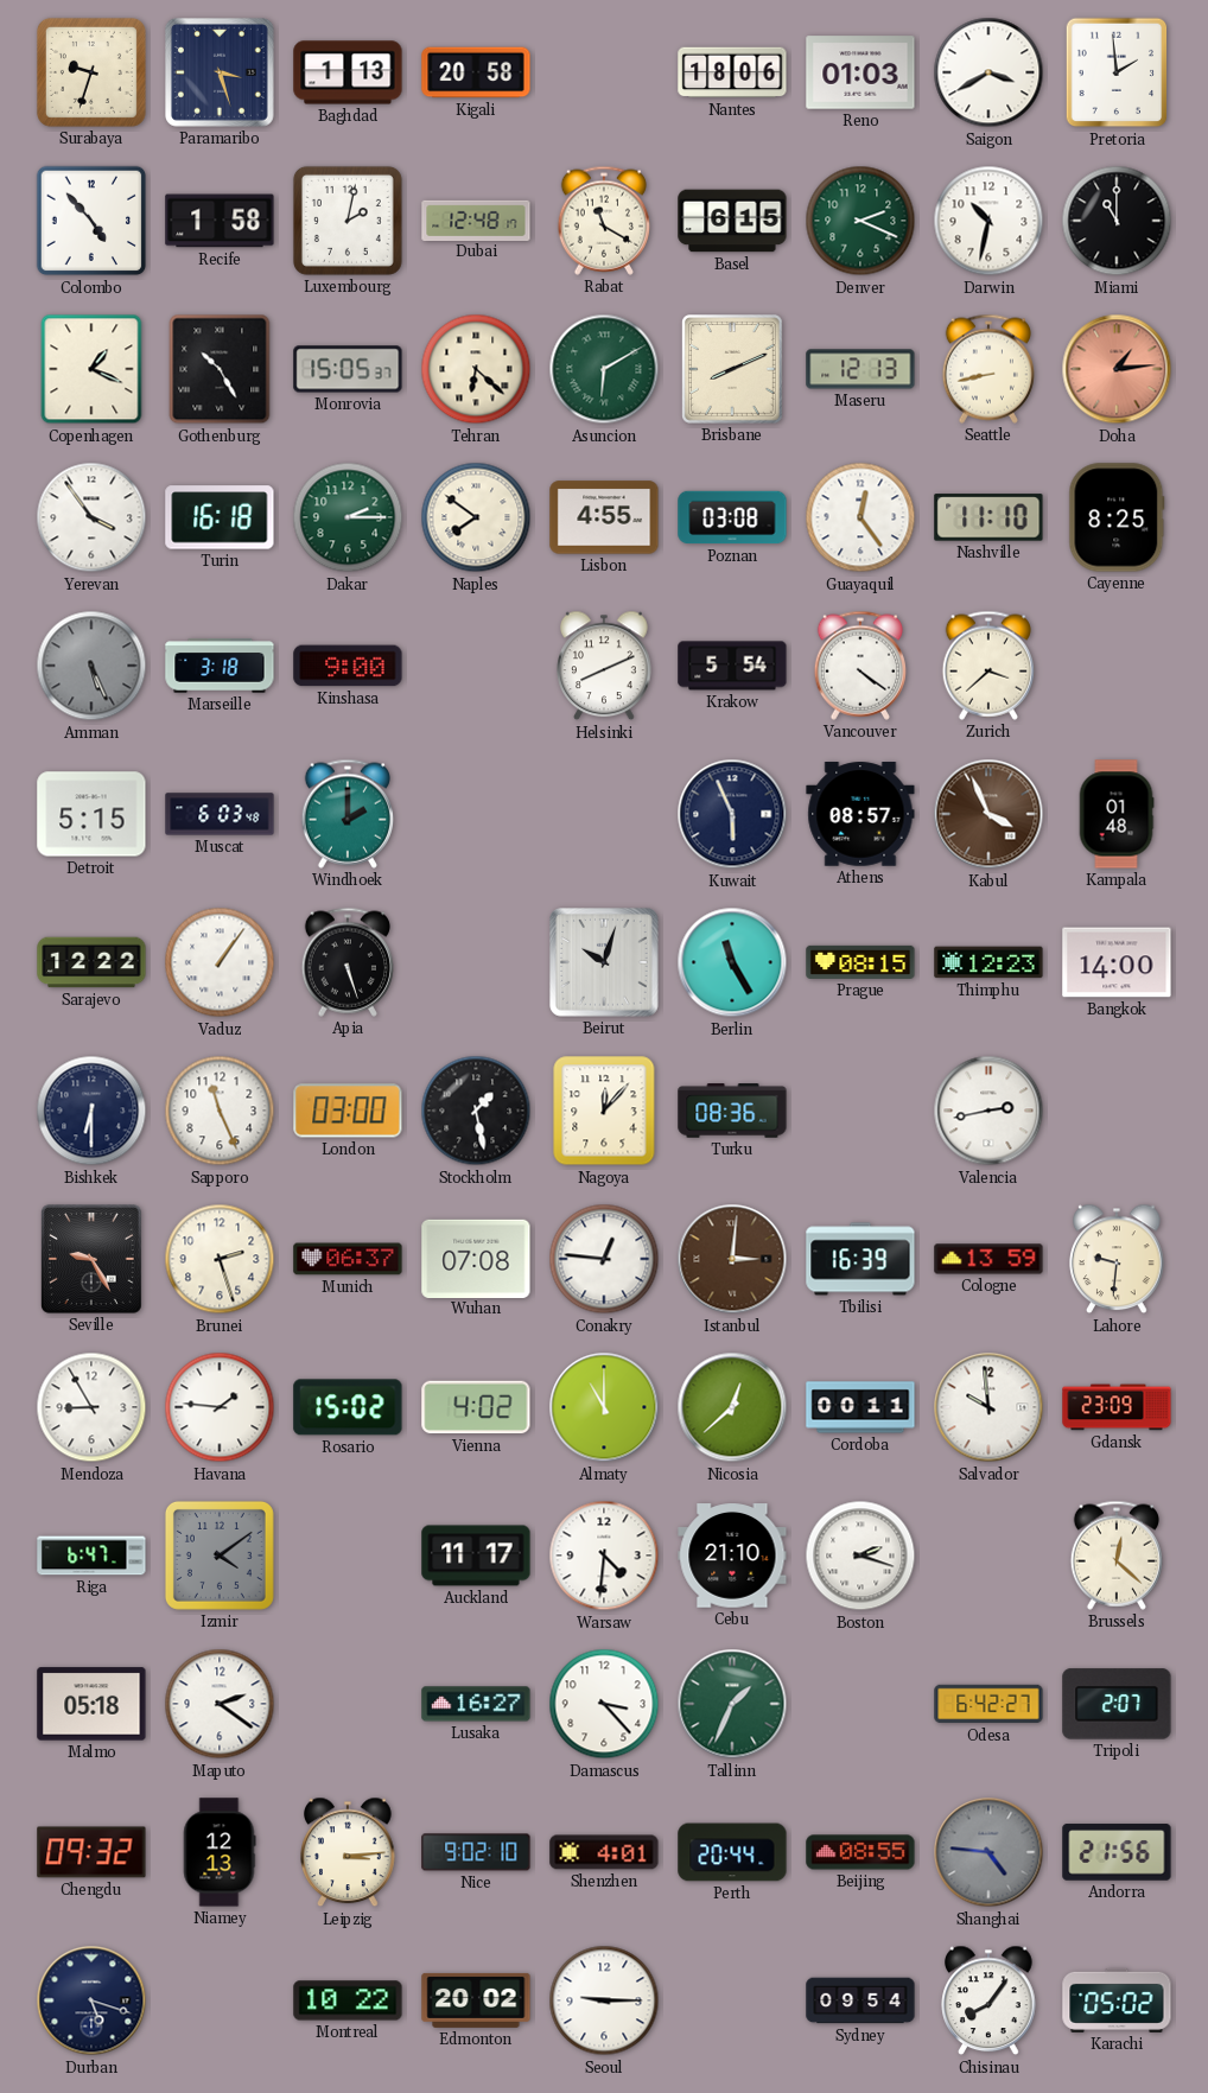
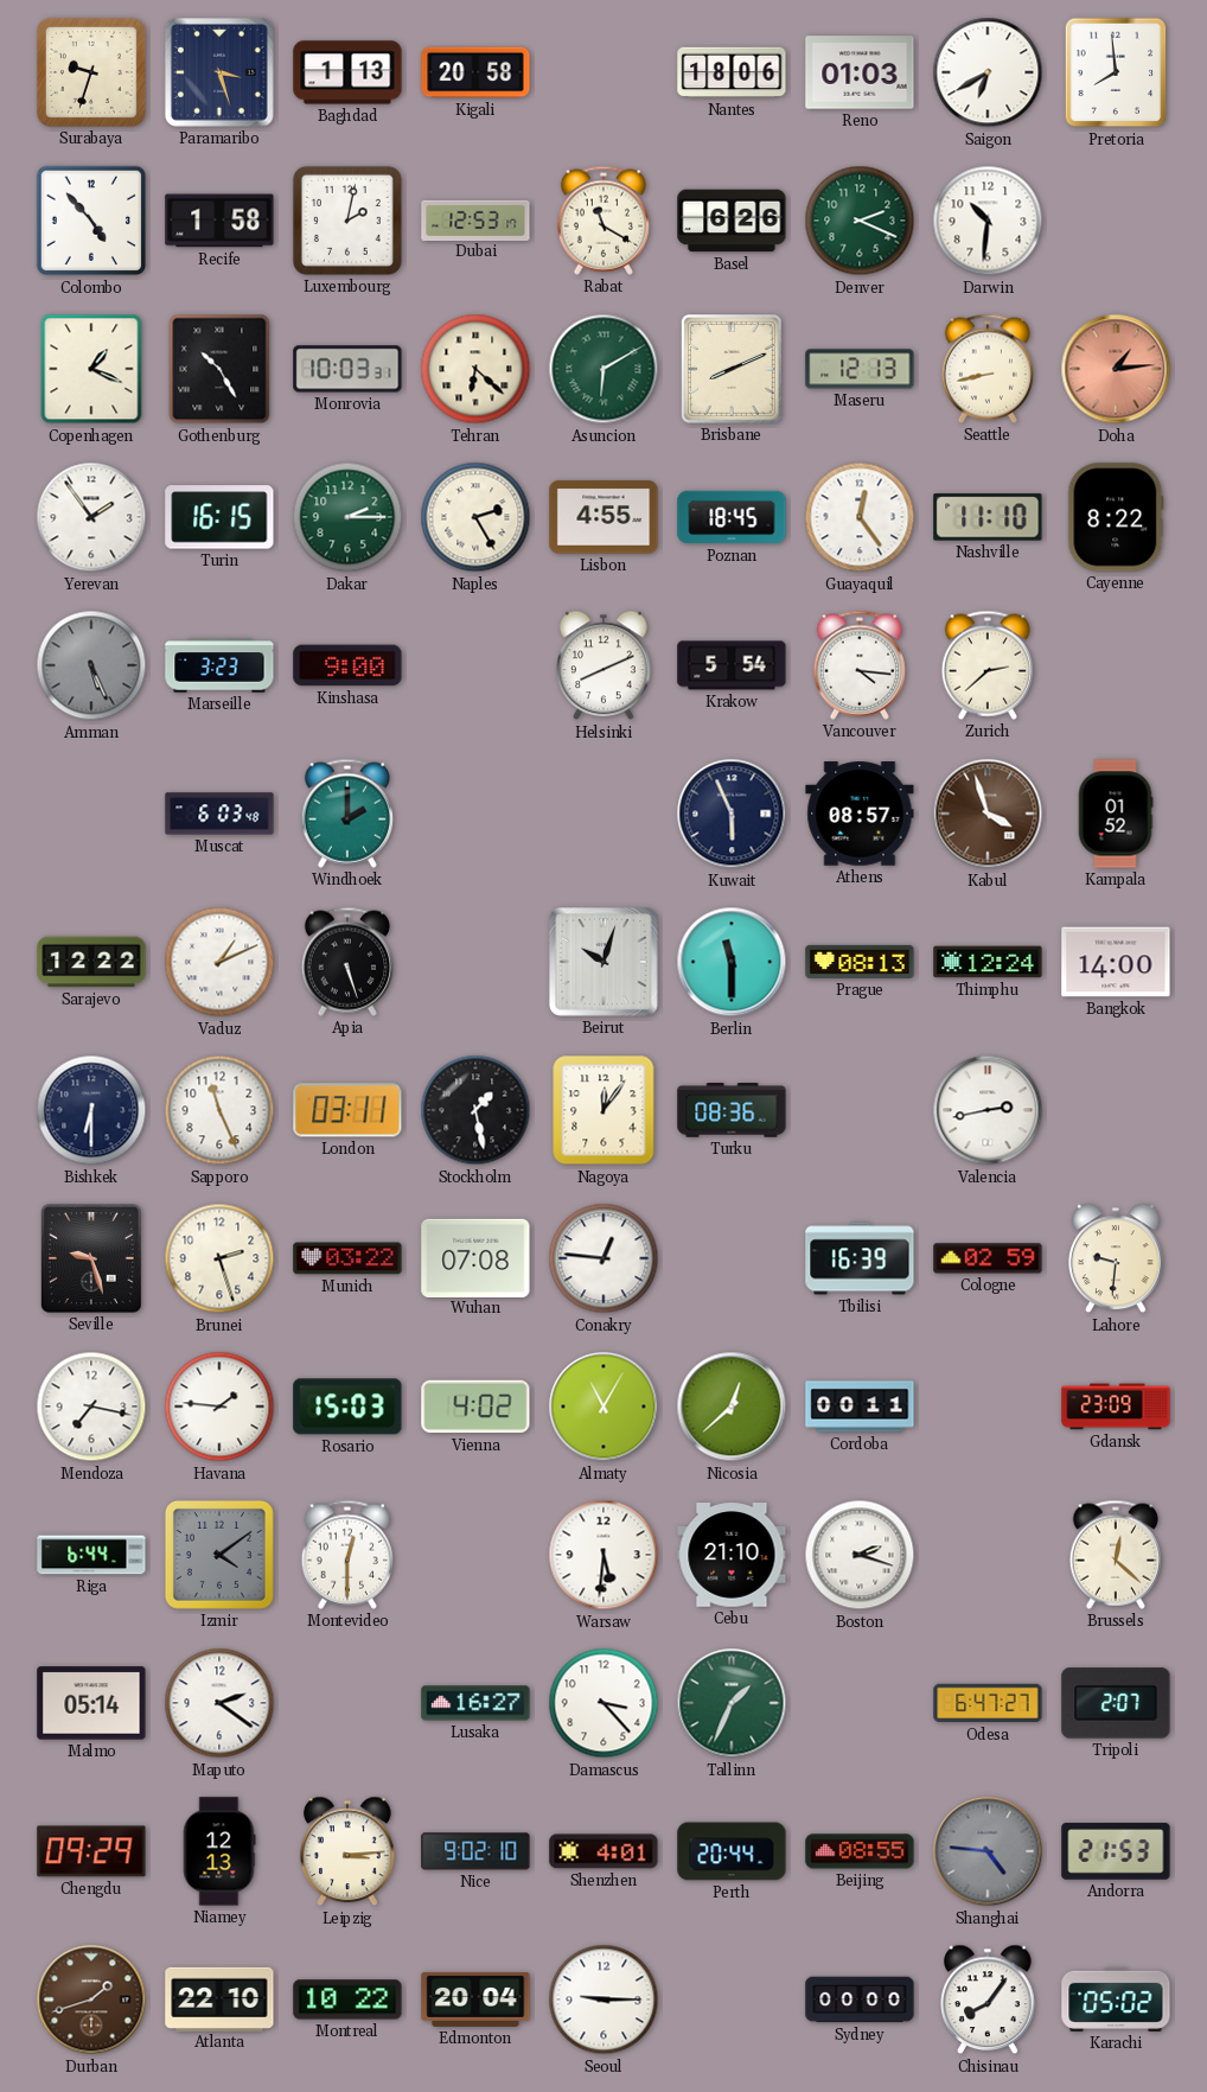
Saigon: 3:40 -> 6:40
Pretoria: 1:59 -> 7:59
Dubai: 12:48 -> 12:53
Basel: 6:15 -> 6:26
Darwin: 10:32 -> 10:31
Miami: 11:00 -> none
Monrovia: 15:05 -> 10:03
Yerevan: 3:54 -> 1:54
Turin: 16:18 -> 16:15
Naples: 7:51 -> 2:25
Poznan: 03:08 -> 18:45
Cayenne: 8:25 -> 8:22
Marseille: 3:18 -> 3:23
Vancouver: 4:21 -> 4:16
Zurich: 3:38 -> 2:38
Detroit: 5:15 -> none
Kabul: 3:56 -> 3:57
Kampala: 01:48 -> 01:52
Vaduz: 1:06 -> 1:11
Berlin: 11:25 -> 11:30
Prague: 08:15 -> 08:13
Thimphu: 12:23 -> 12:24
London: 03:00 -> 03:11
Nagoya: 12:07 -> 12:06
Seville: 9:25 -> 9:27
Munich: 06:37 -> 03:22
Istanbul: 3:01 -> none
Cologne: 13:59 -> 02:59
Mendoza: 8:55 -> 7:17
Rosario: 15:02 -> 15:03
Almaty: 11:00 -> 11:05
Salvador: 9:59 -> none
Riga: 6:47 -> 6:44
Montevideo: none -> 12:30
Auckland: 11:17 -> none
Warsaw: 4:31 -> 5:31
Malmo: 05:18 -> 05:14
Odesa: 6:42 -> 6:47
Chengdu: 09:32 -> 09:29
Andorra: 21:56 -> 21:53
Durban: 5:18 -> 1:42
Durban dial: navy -> brown
Atlanta: none -> 22:10
Edmonton: 20:02 -> 20:04
Sydney: 09:54 -> 00:00
